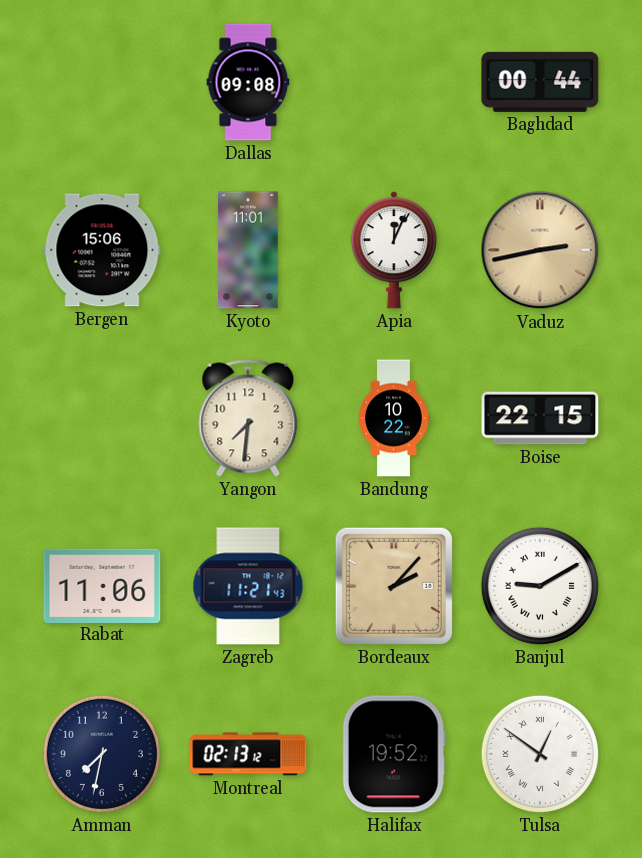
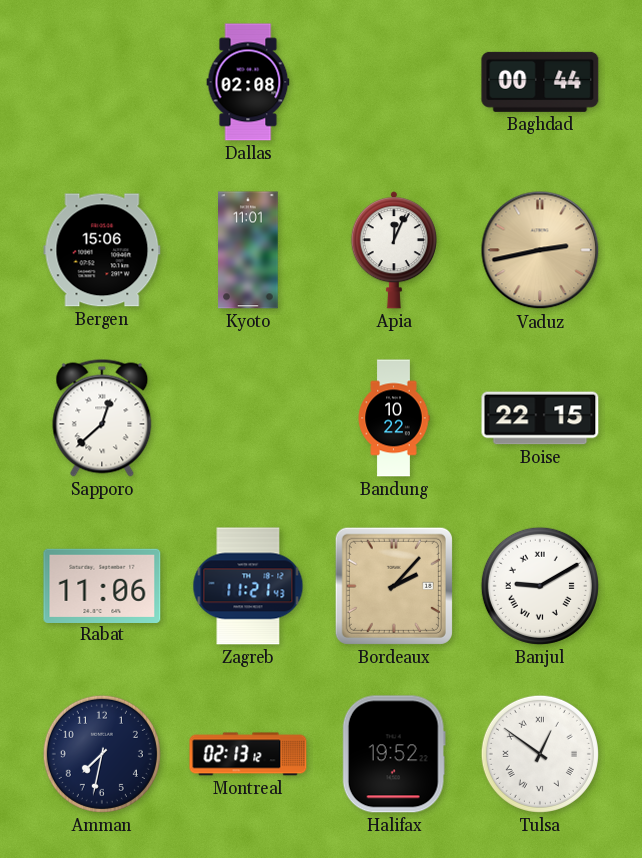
Dallas: 09:08 -> 02:08
Sapporo: none -> 12:38
Yangon: 7:31 -> none
